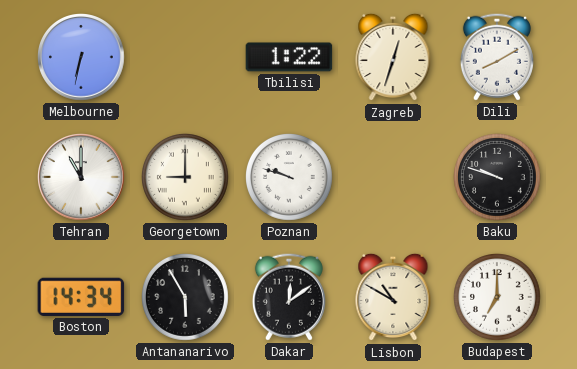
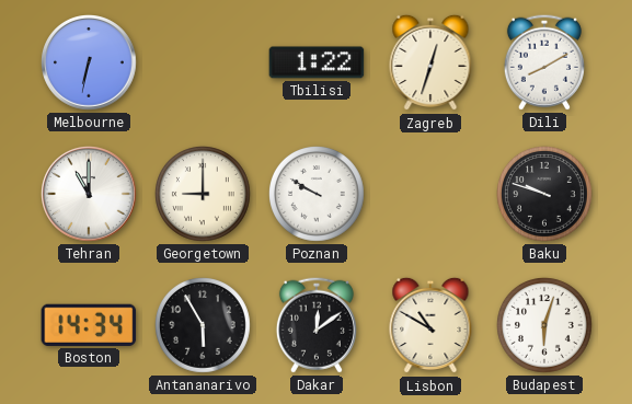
Poznan: 9:48 -> 9:50
Budapest: 7:00 -> 6:03
